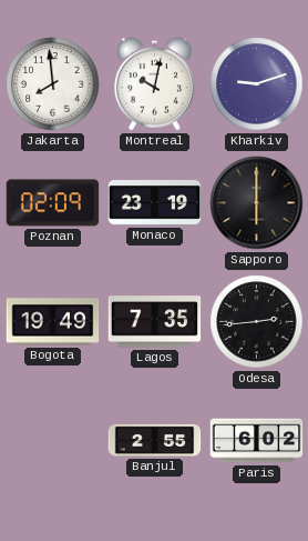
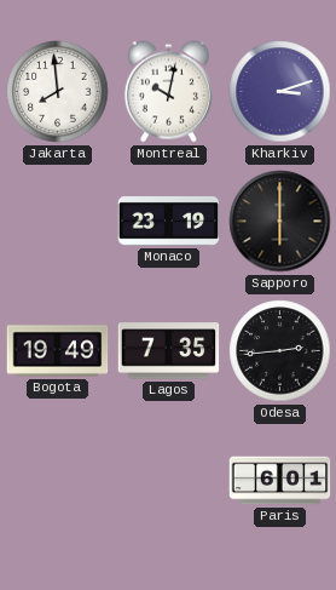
Kharkiv: 9:12 -> 3:12
Poznan: 02:09 -> none
Banjul: 2:55 -> none
Paris: 6:02 -> 6:01
